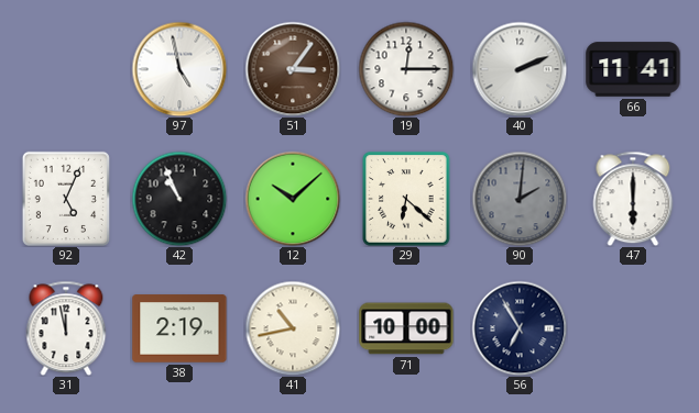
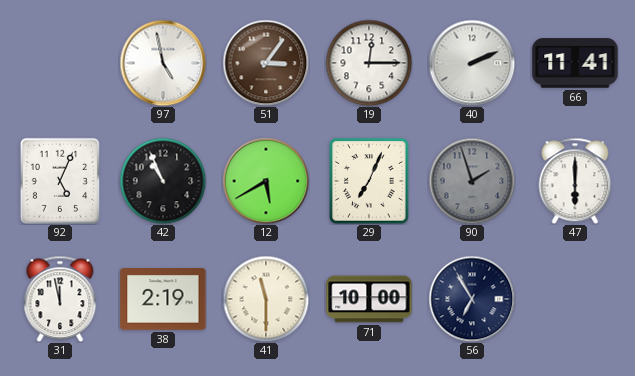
12: 10:08 -> 5:40
29: 6:22 -> 7:04
90: 2:01 -> 1:57
41: 10:43 -> 11:30
